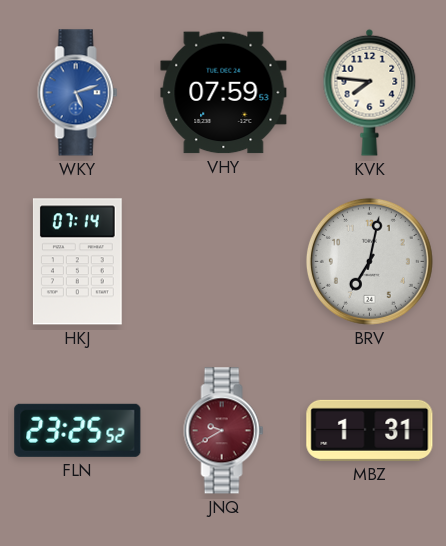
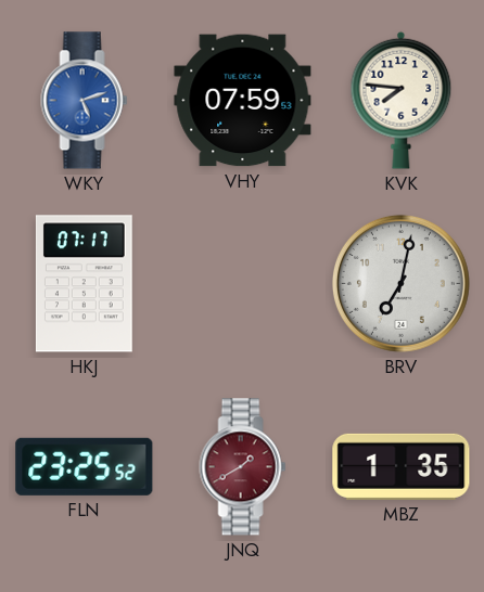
HKJ: 07:14 -> 07:17
JNQ: 9:40 -> 1:40
MBZ: 1:31 -> 1:35
